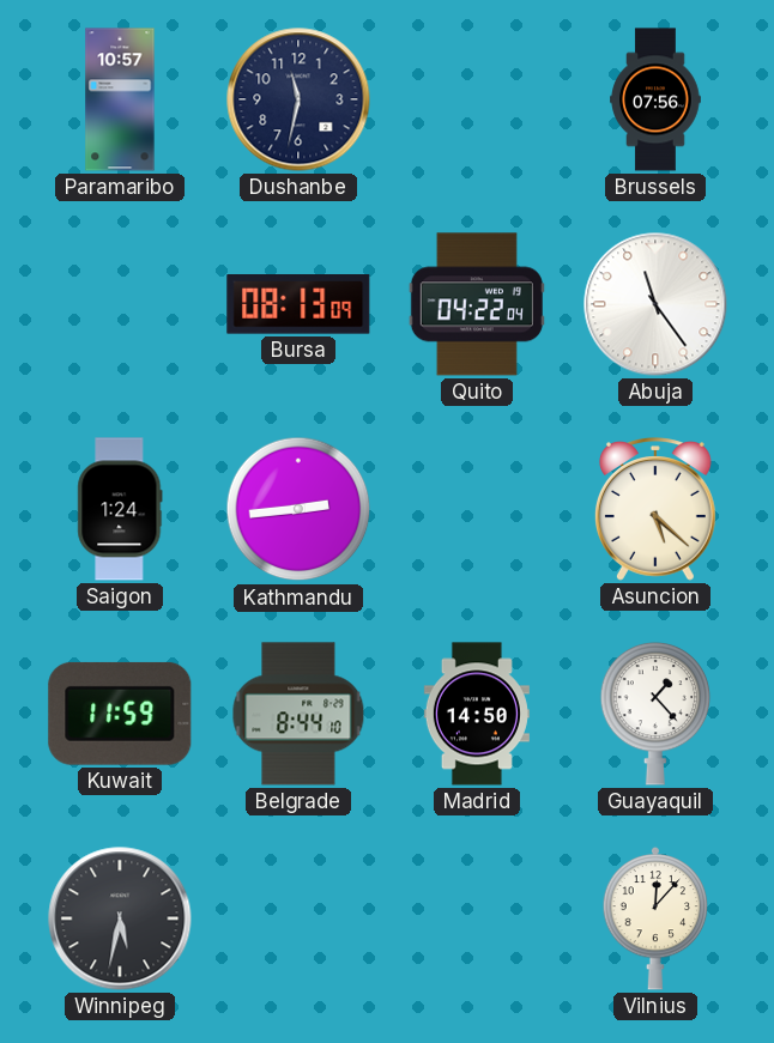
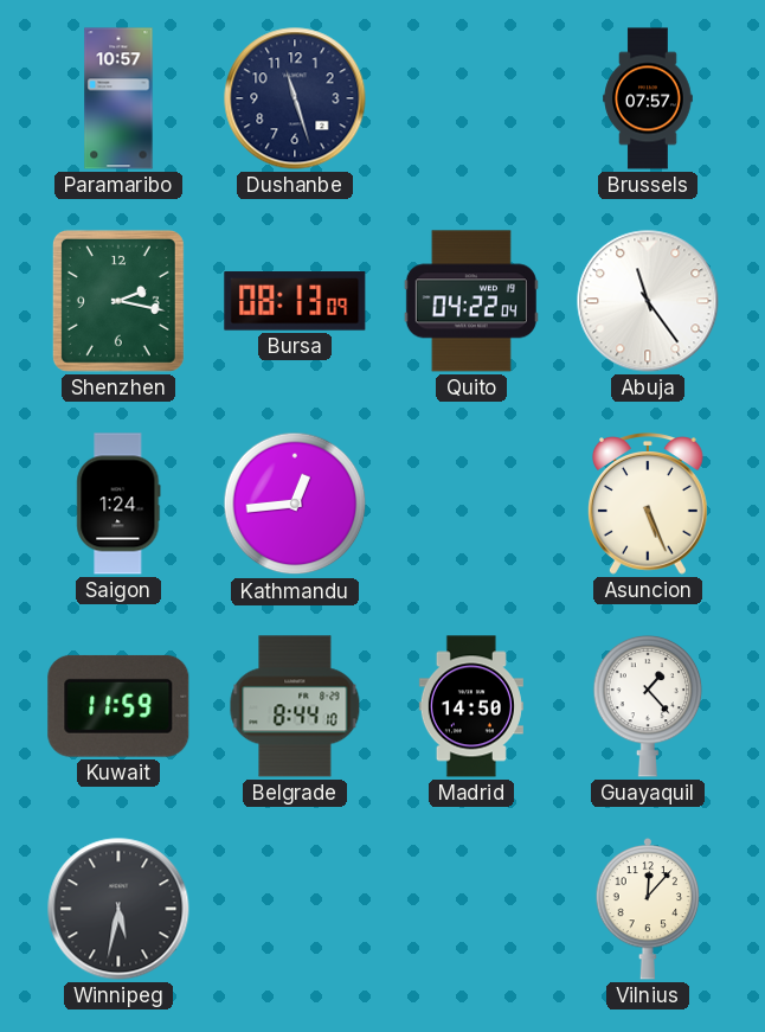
Dushanbe: 11:32 -> 11:27
Brussels: 07:56 -> 07:57
Shenzhen: none -> 2:17
Kathmandu: 2:44 -> 12:44
Asuncion: 5:22 -> 5:26
